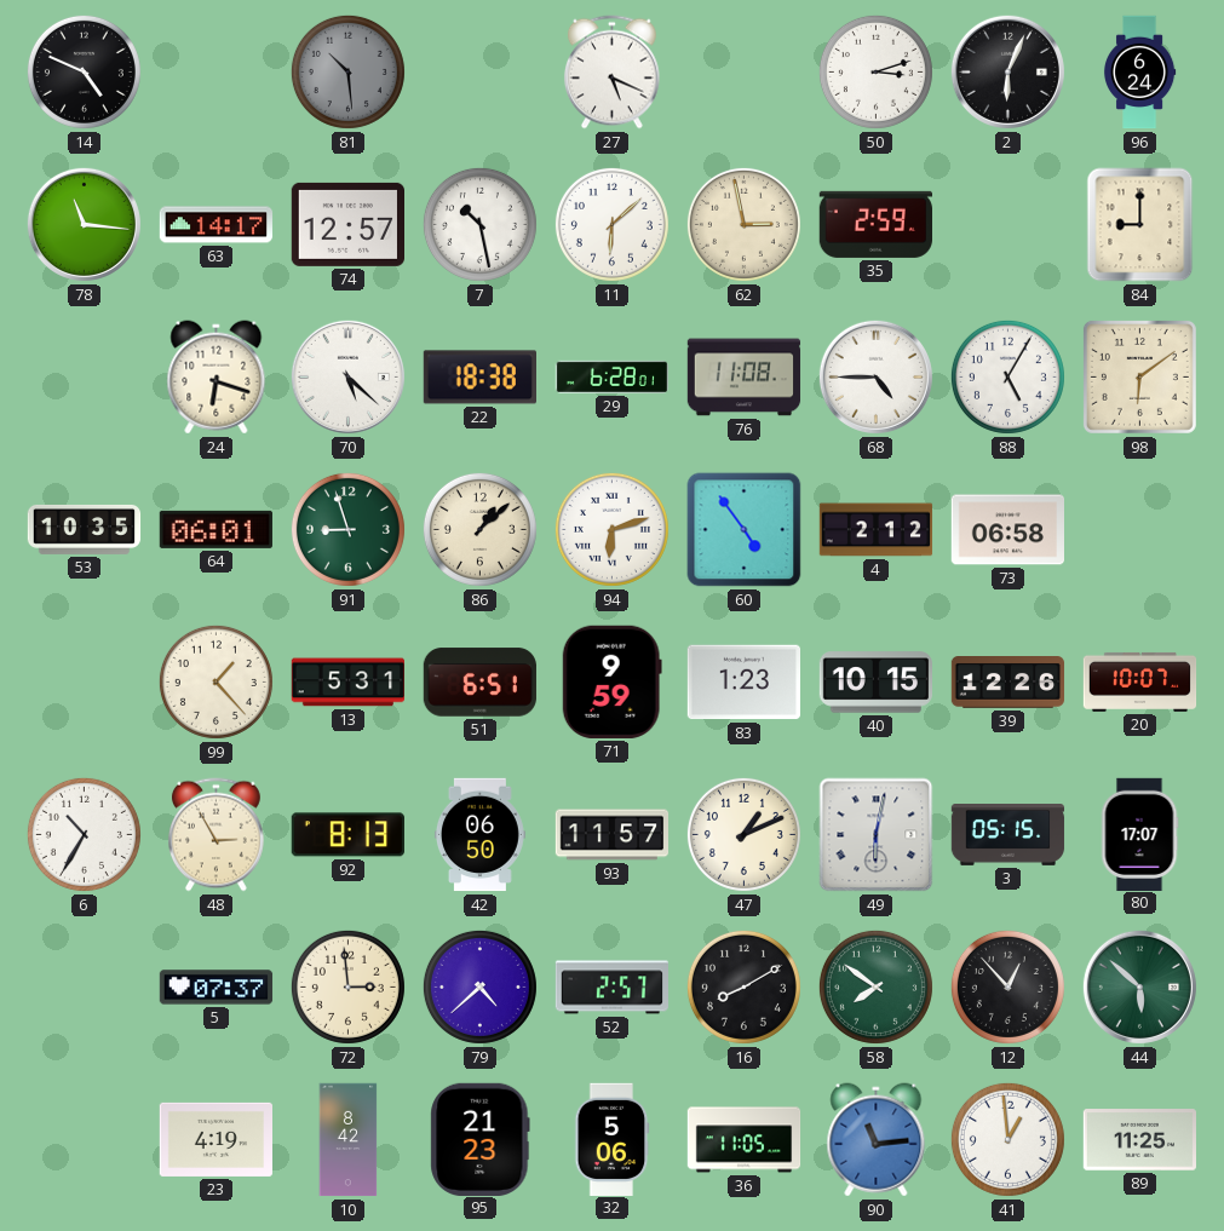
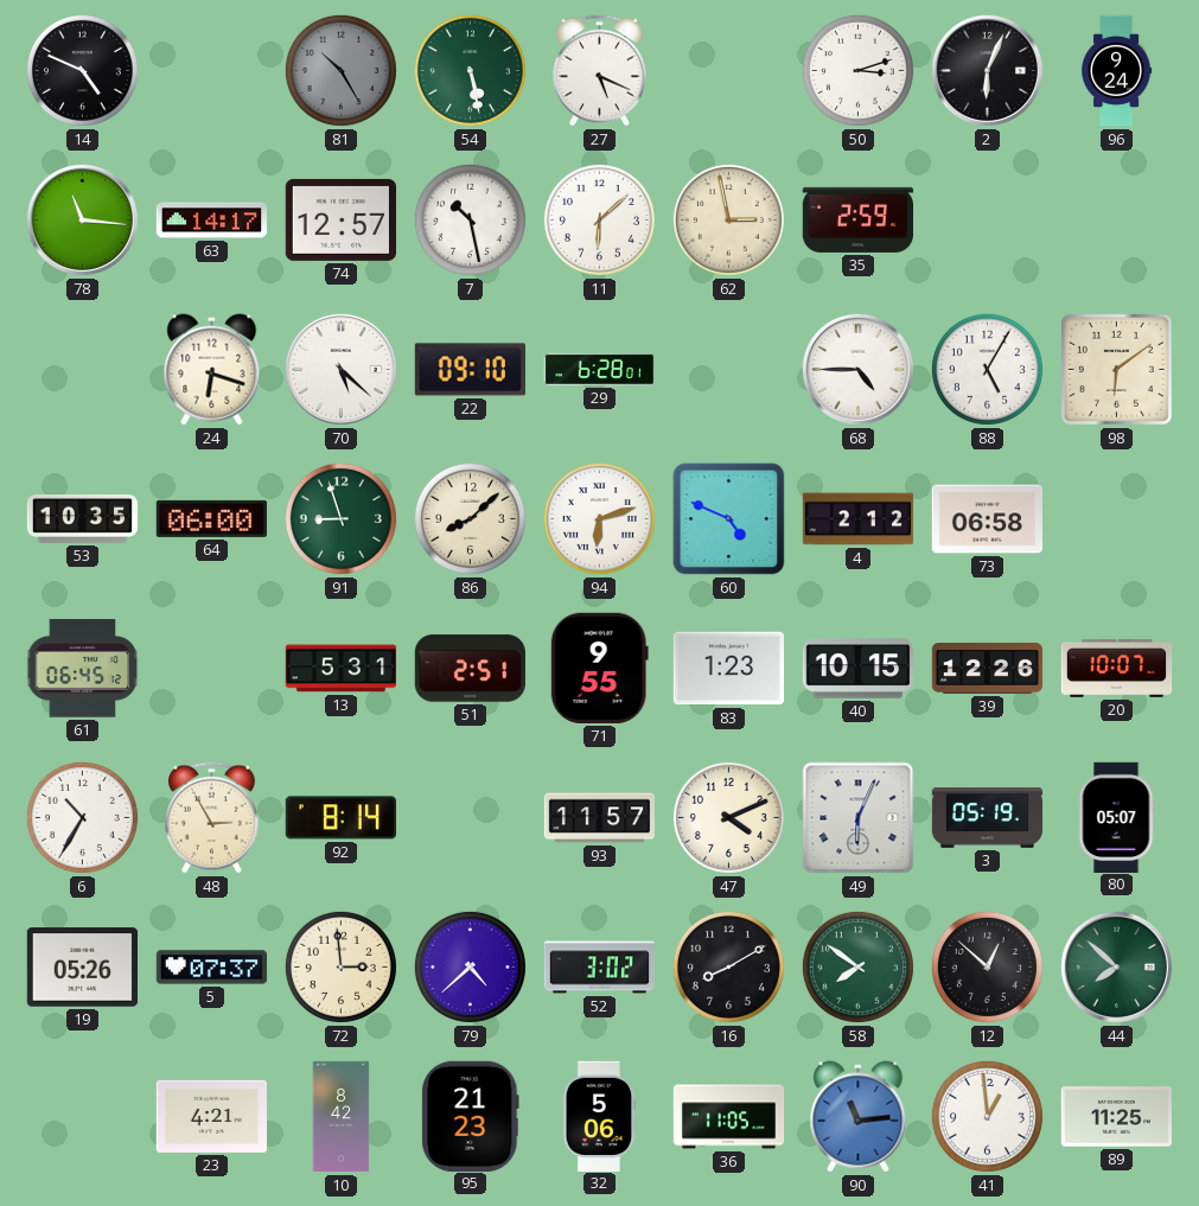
81: 10:29 -> 10:25
54: none -> 5:28
96: 6:24 -> 9:24
84: 9:00 -> none
22: 18:38 -> 09:10
76: 11:08 -> none
64: 06:01 -> 06:00
86: 1:08 -> 8:08
60: 4:54 -> 4:49
61: none -> 06:45
99: 1:23 -> none
51: 6:51 -> 2:51
71: 9:59 -> 9:55
92: 8:13 -> 8:14
42: 06:50 -> none
47: 1:11 -> 4:11
49: 6:02 -> 6:04
3: 05:15 -> 05:19
80: 17:07 -> 05:07
19: none -> 05:26
52: 2:57 -> 3:02
12: 12:53 -> 12:52
44: 5:52 -> 7:52
23: 4:19 -> 4:21
